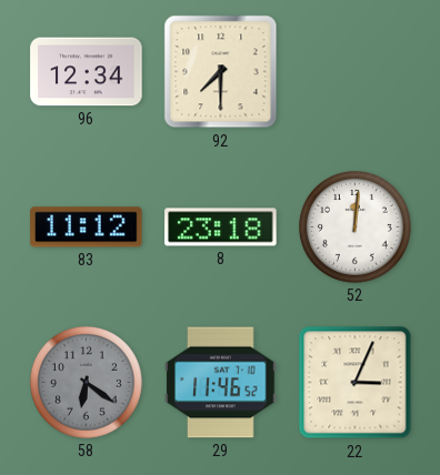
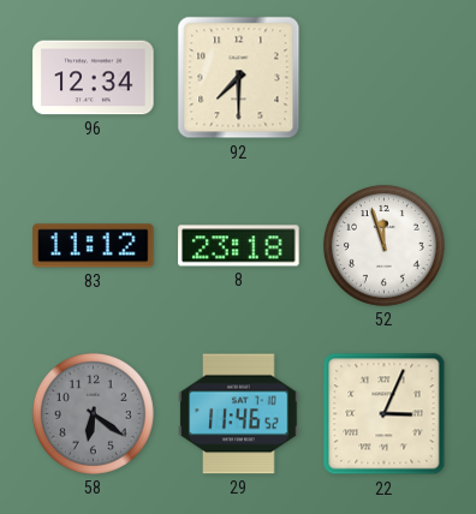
52: 12:01 -> 11:57
